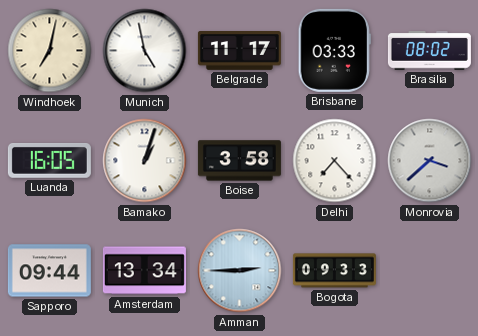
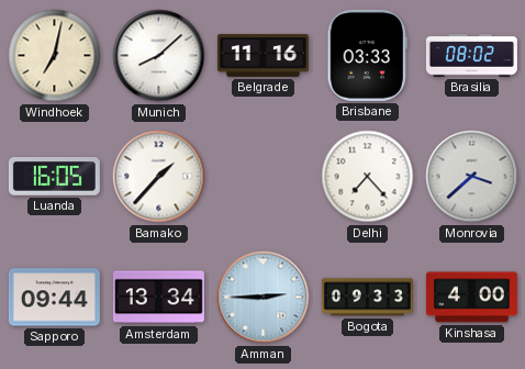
Munich: 4:58 -> 8:08
Belgrade: 11:17 -> 11:16
Bamako: 1:03 -> 1:37
Boise: 3:58 -> none
Kinshasa: none -> 4:00
